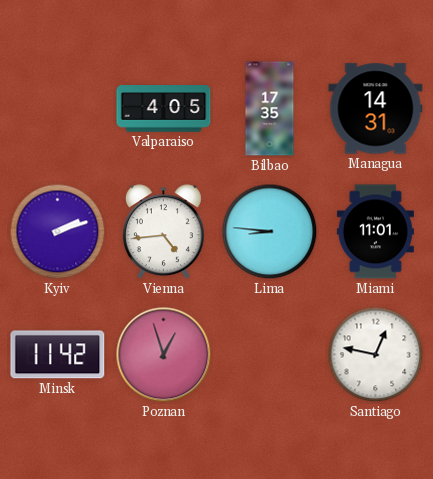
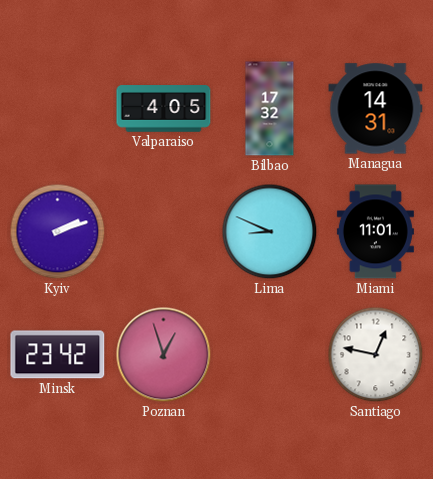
Bilbao: 17:35 -> 17:32
Vienna: 4:44 -> none
Lima: 8:46 -> 8:49
Minsk: 11:42 -> 23:42
